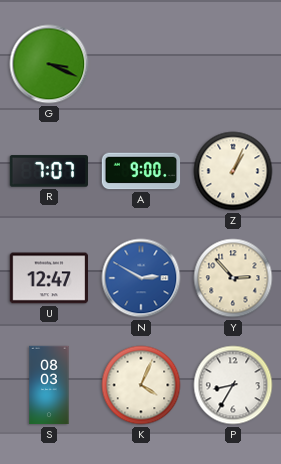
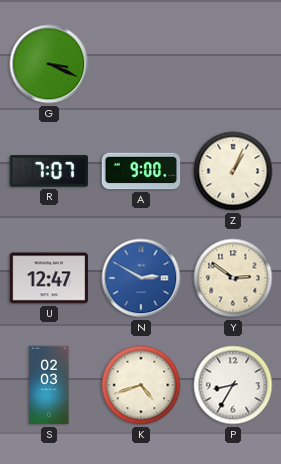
Y: 2:53 -> 2:51
S: 08:03 -> 02:03
K: 4:04 -> 4:42
